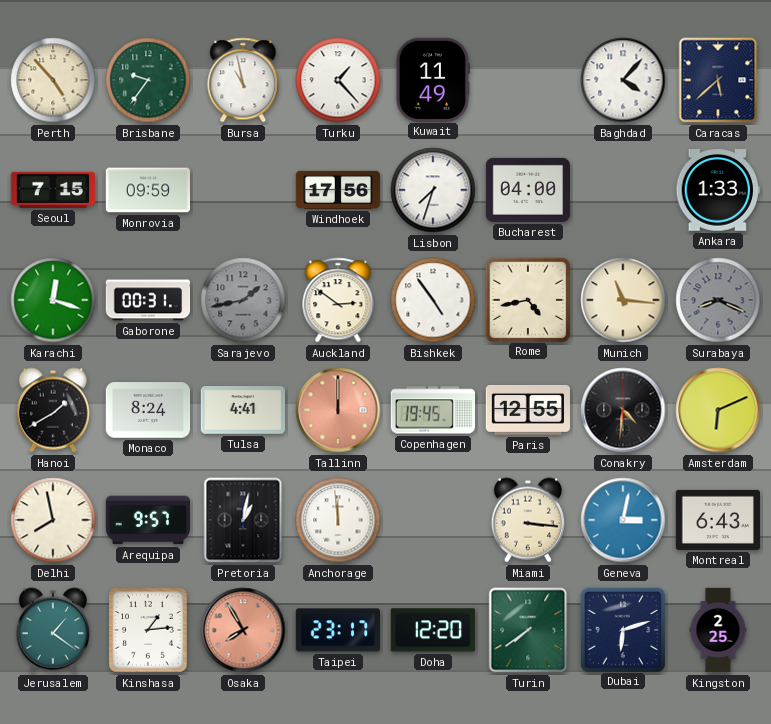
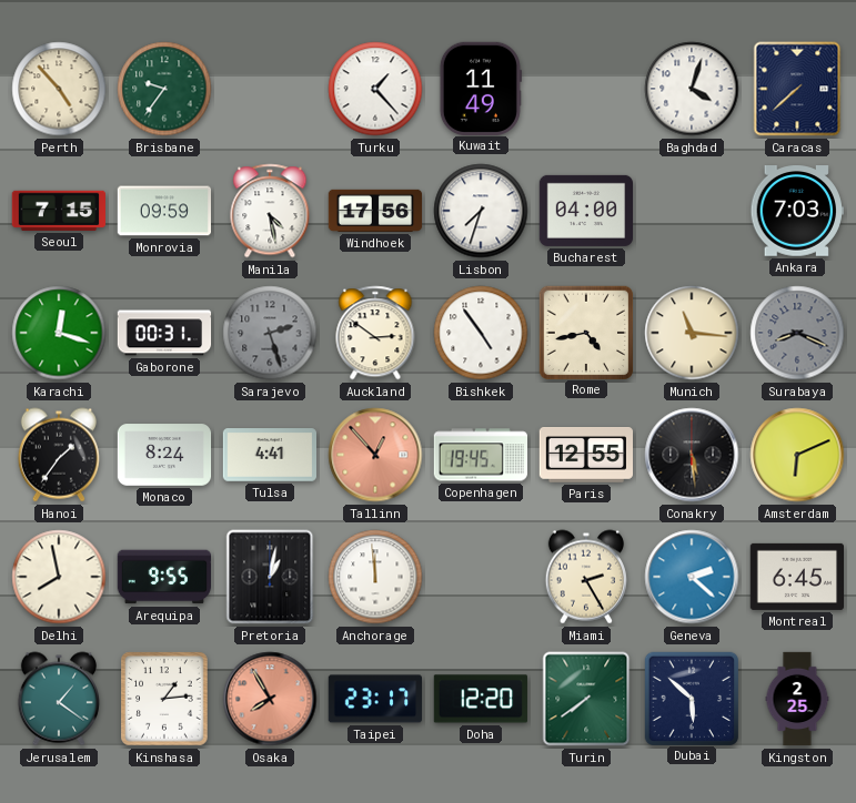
Bursa: 10:58 -> none
Baghdad: 4:07 -> 4:03
Caracas: 5:38 -> 7:38
Manila: none -> 4:28
Ankara: 1:33 -> 7:03
Sarajevo: 1:43 -> 2:27
Hanoi: 1:40 -> 1:36
Tallinn: 12:00 -> 12:53
Conakry: 4:31 -> 5:29
Arequipa: 9:57 -> 9:55
Miami: 3:16 -> 2:25
Geneva: 3:02 -> 2:22
Montreal: 6:43 -> 6:45
Dubai: 6:12 -> 5:52
